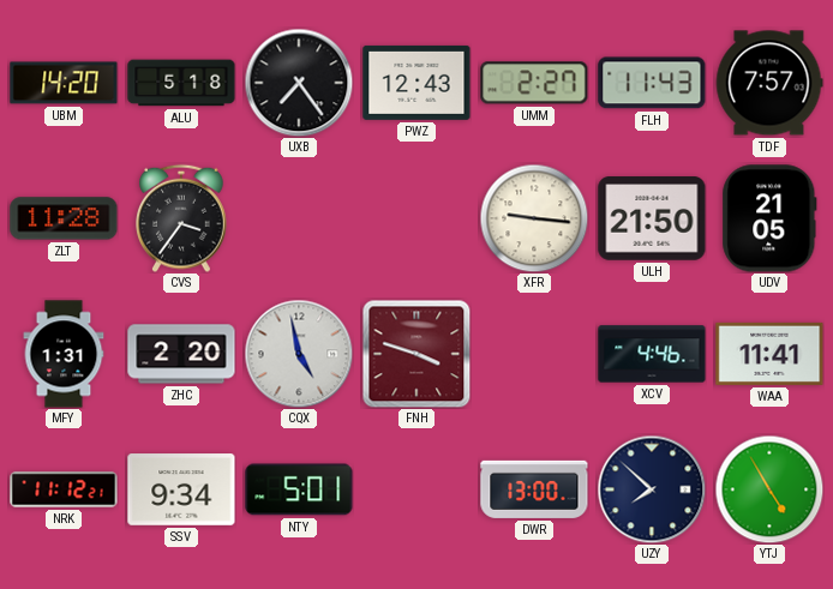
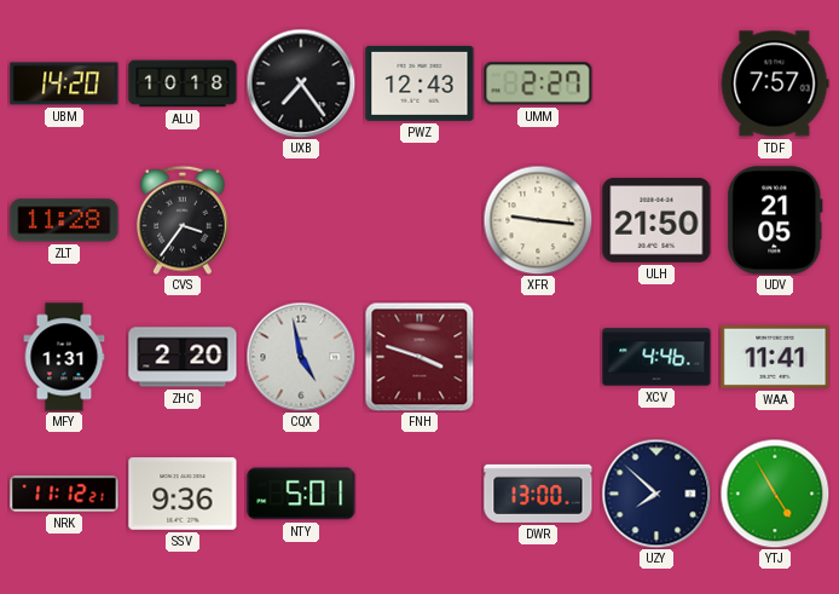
ALU: 5:18 -> 10:18
FLH: 11:43 -> none
SSV: 9:34 -> 9:36
